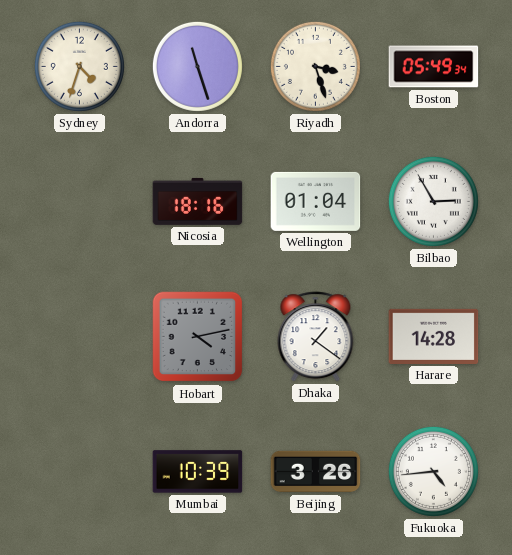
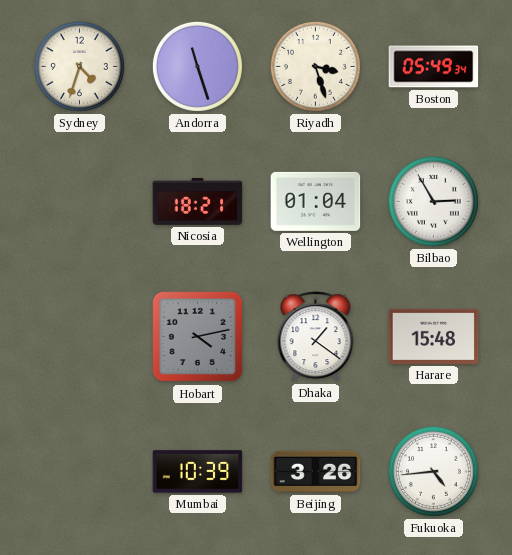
Nicosia: 18:16 -> 18:21
Harare: 14:28 -> 15:48
